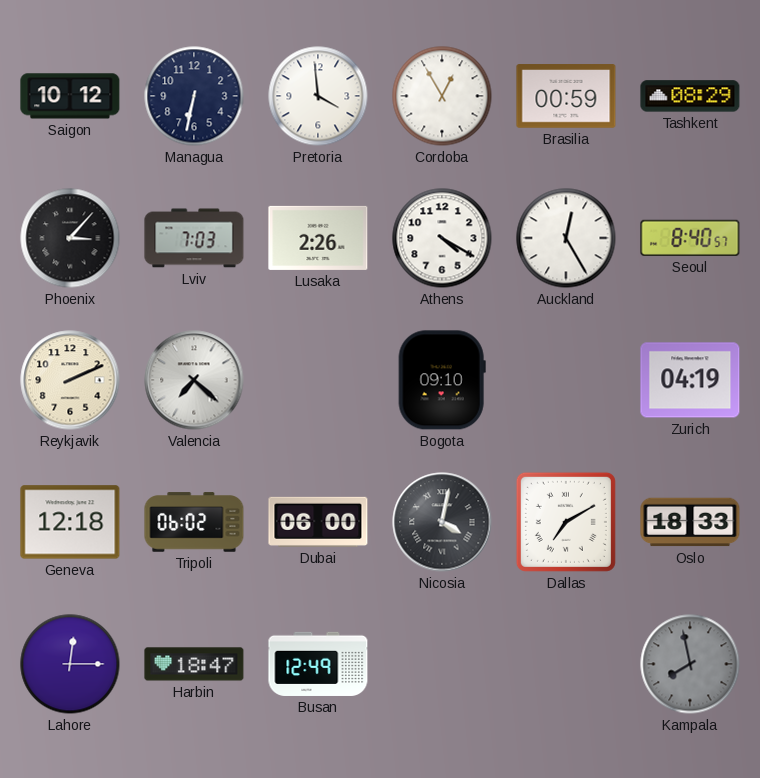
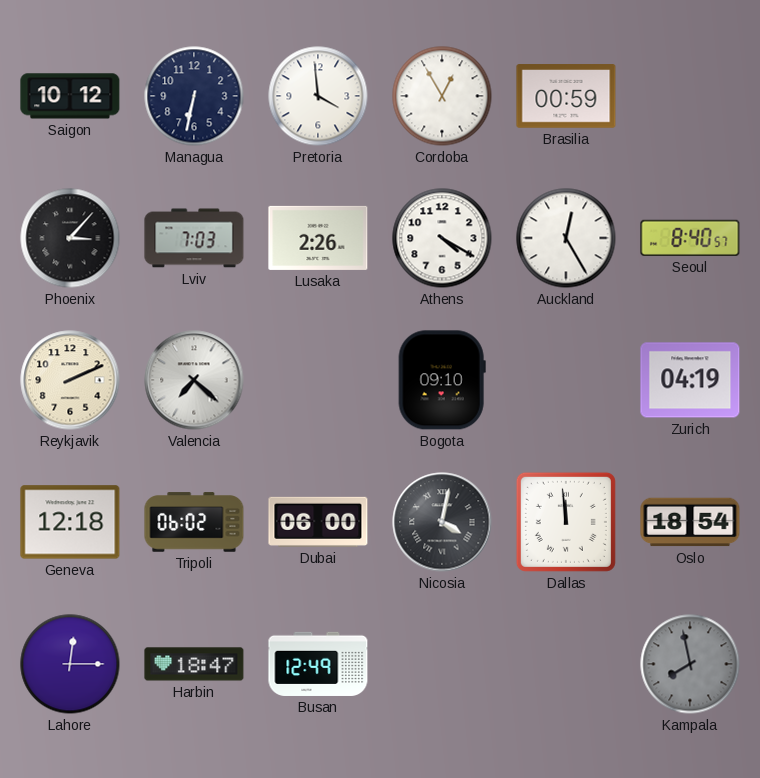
Tashkent: 08:29 -> none
Dallas: 7:10 -> 11:59
Oslo: 18:33 -> 18:54
